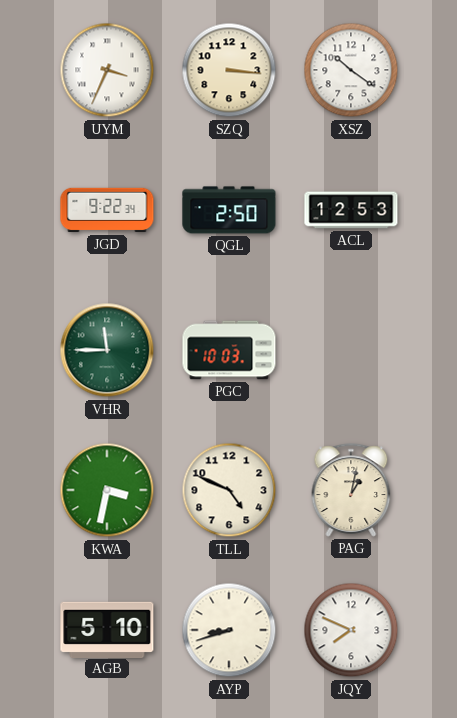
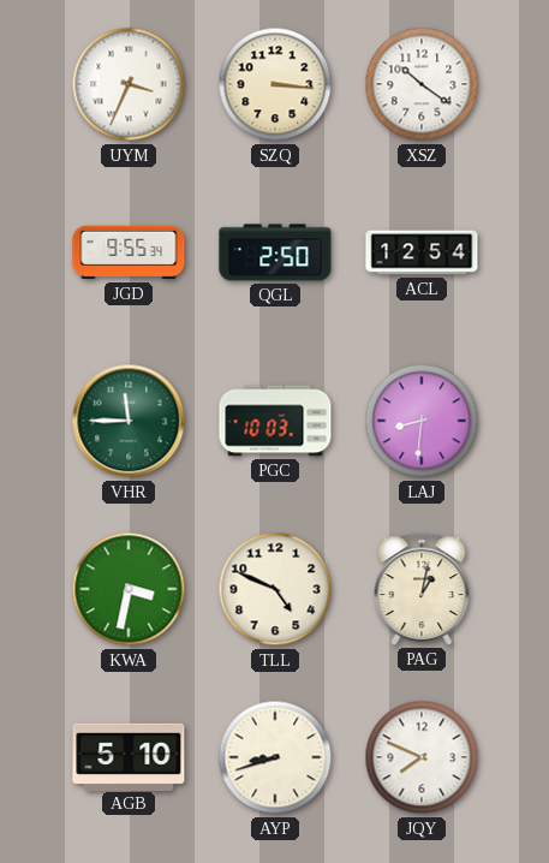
JGD: 9:22 -> 9:55
ACL: 12:53 -> 12:54
LAJ: none -> 8:31
